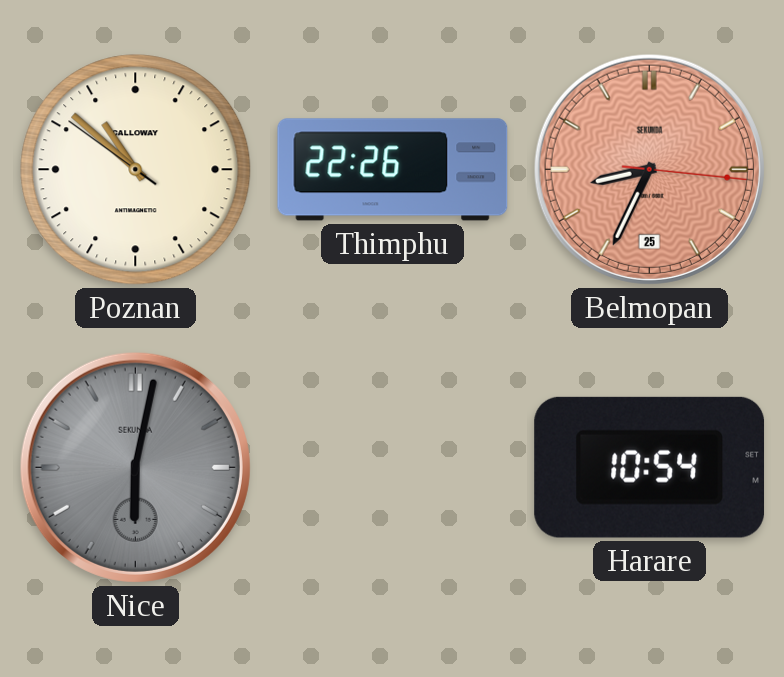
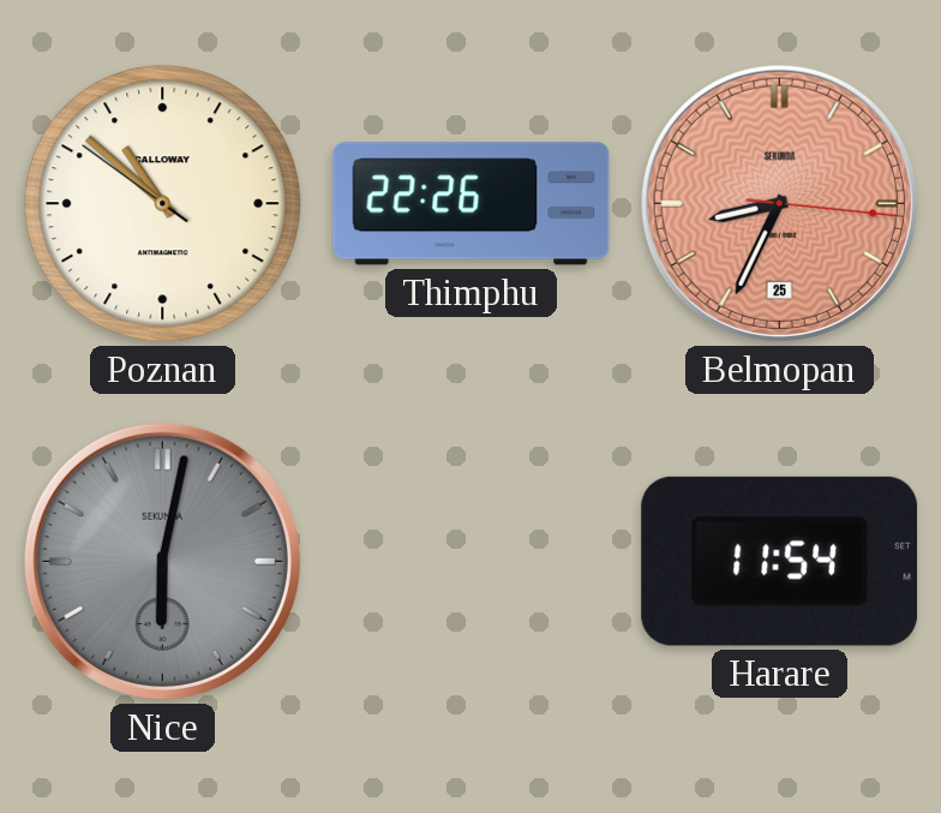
Harare: 10:54 -> 11:54
